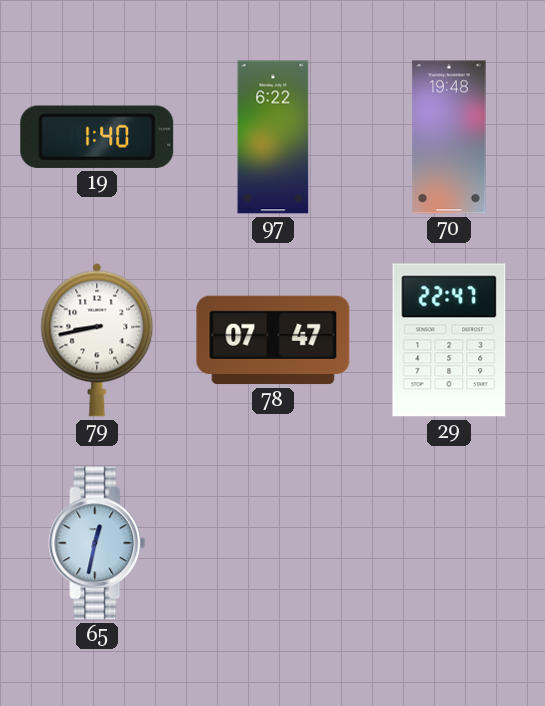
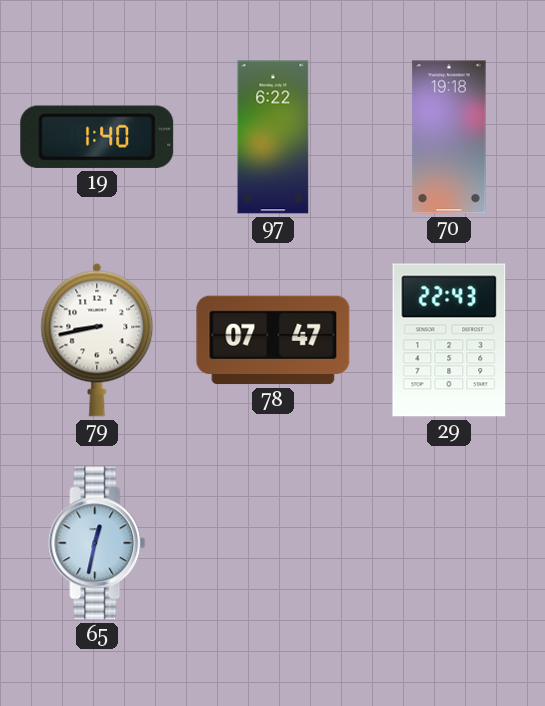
70: 19:48 -> 19:18
29: 22:47 -> 22:43
